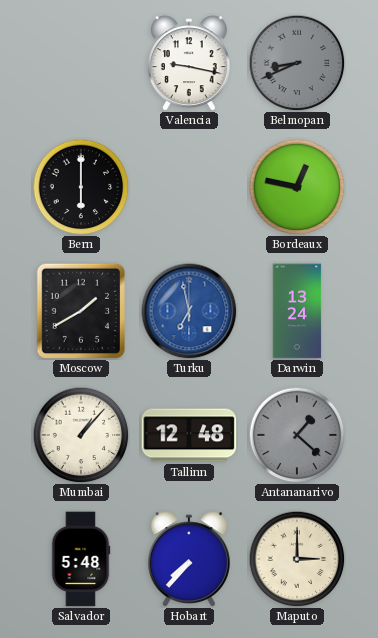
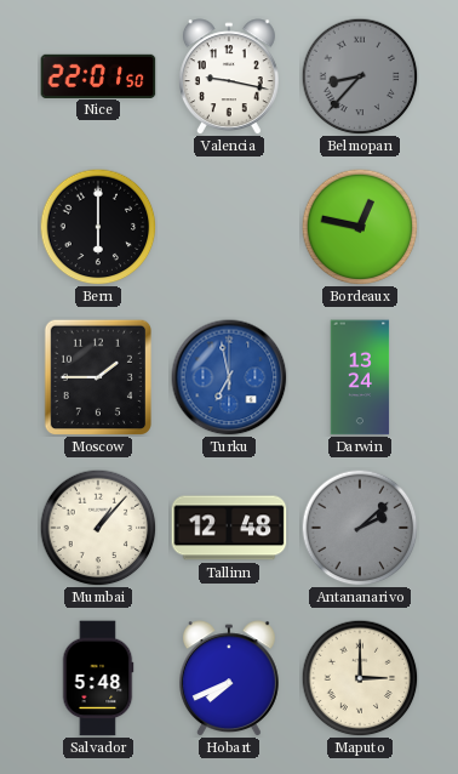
Nice: none -> 22:01
Belmopan: 8:41 -> 8:37
Moscow: 1:40 -> 1:45
Antananarivo: 1:22 -> 2:08
Hobart: 7:37 -> 7:41
